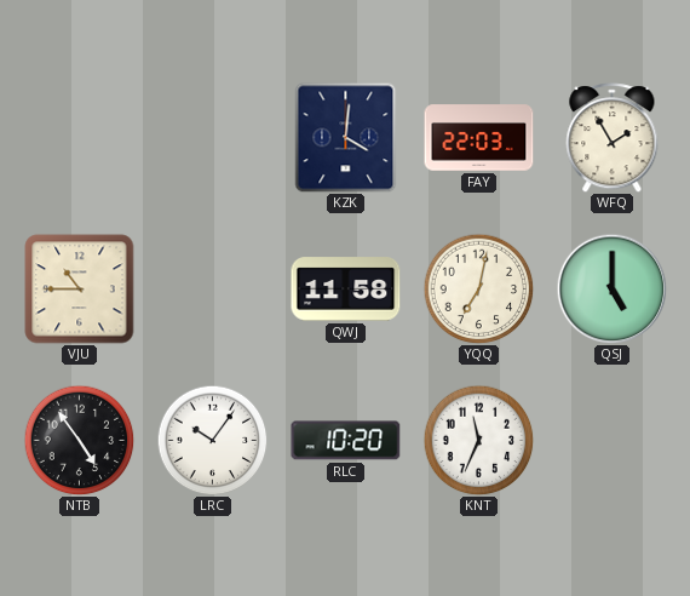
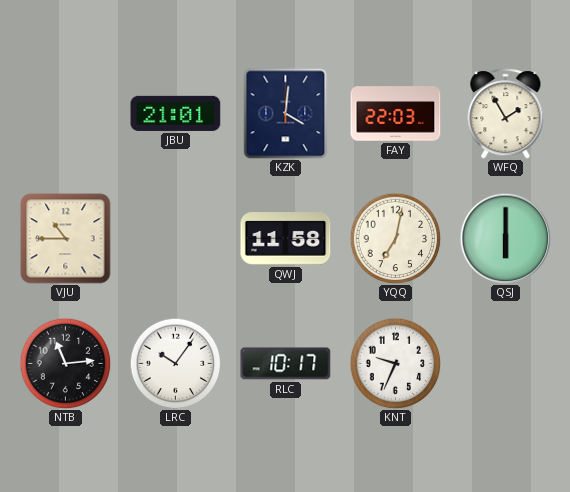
JBU: none -> 21:01
QSJ: 5:00 -> 6:00
NTB: 4:54 -> 11:14
RLC: 10:20 -> 10:17
KNT: 11:34 -> 9:34
